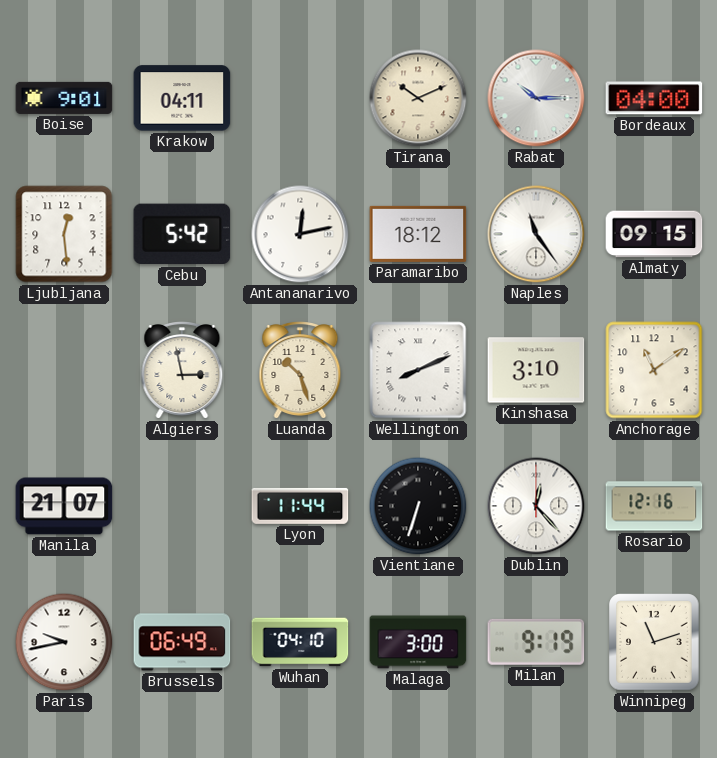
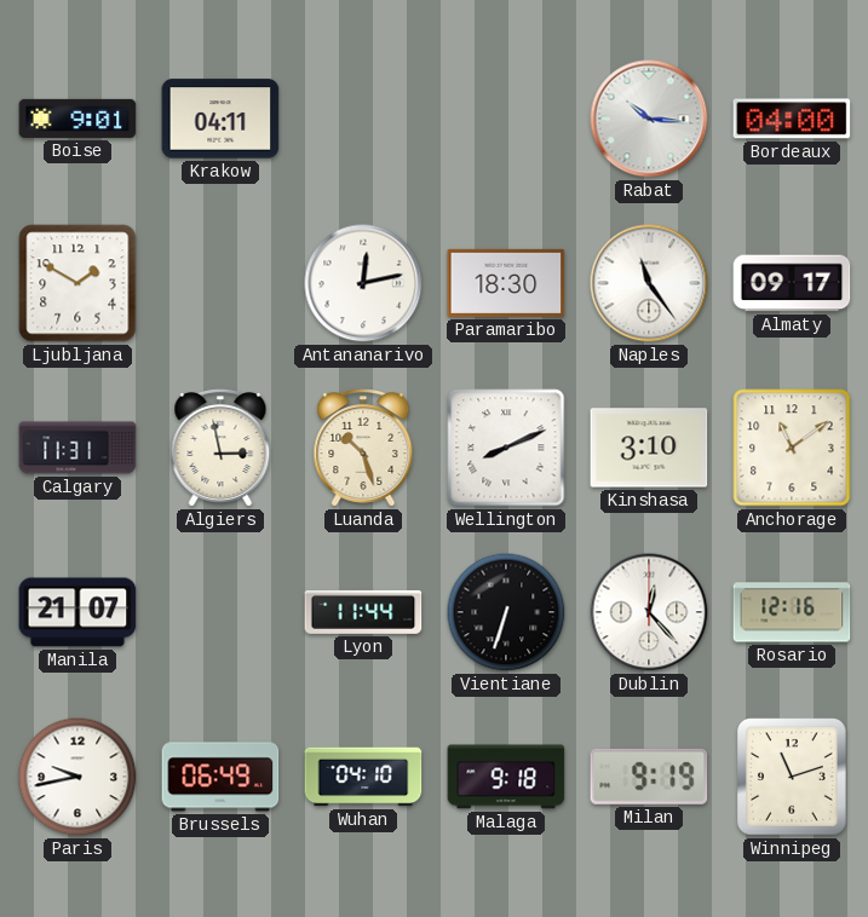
Tirana: 10:11 -> none
Rabat: 10:15 -> 10:16
Ljubljana: 12:29 -> 1:50
Cebu: 5:42 -> none
Paramaribo: 18:12 -> 18:30
Almaty: 09:15 -> 09:17
Calgary: none -> 11:31
Malaga: 3:00 -> 9:18
